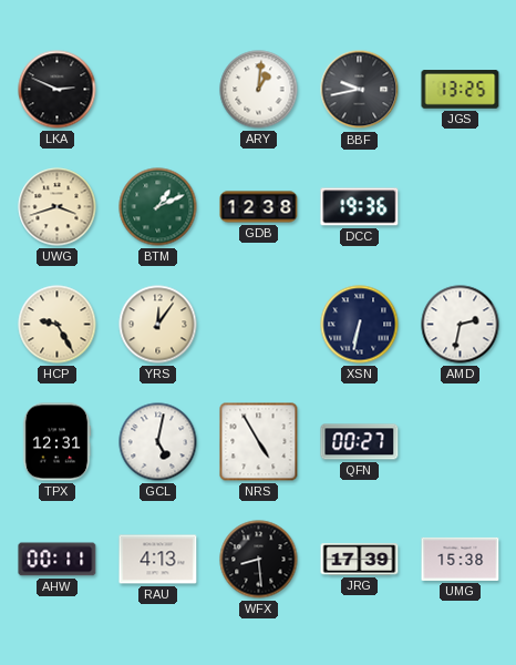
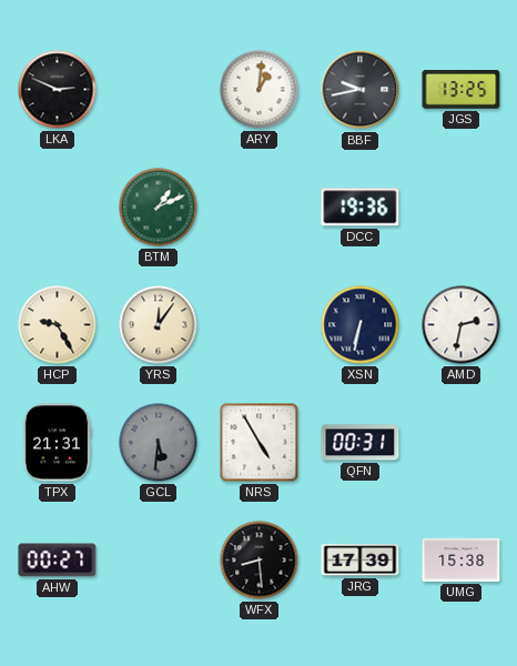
UWG: 3:42 -> none
GDB: 12:38 -> none
TPX: 12:31 -> 21:31
GCL: 5:02 -> 5:31
GCL dial: white -> grey
QFN: 00:27 -> 00:31
AHW: 00:11 -> 00:27
RAU: 4:13 -> none
